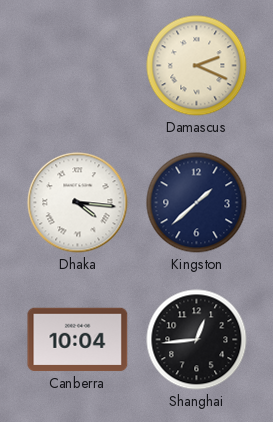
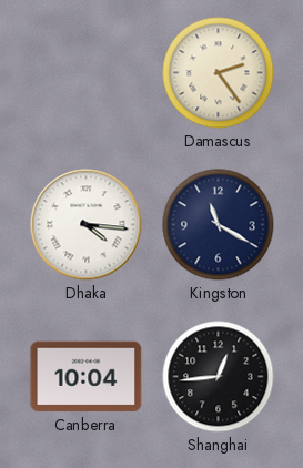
Damascus: 2:19 -> 2:24
Kingston: 1:38 -> 11:20
